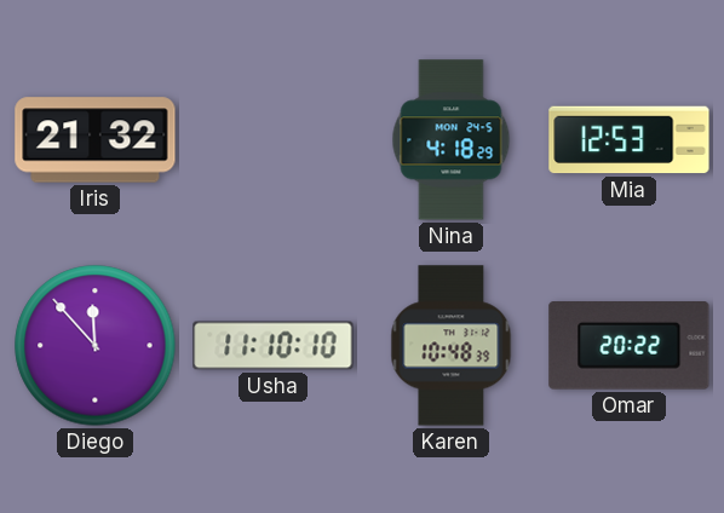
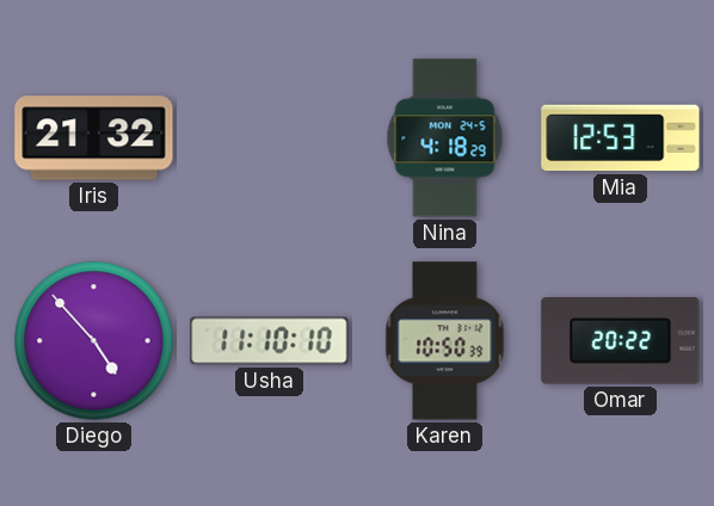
Diego: 11:53 -> 4:53
Karen: 10:48 -> 10:50
